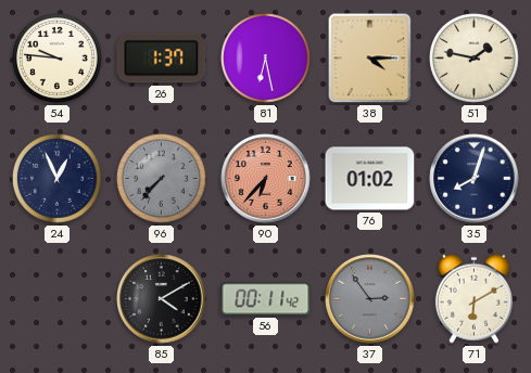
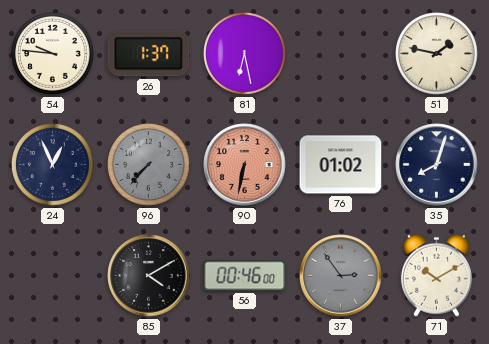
38: 4:15 -> none
90: 6:37 -> 6:32
56: 00:11 -> 00:46
71: 6:10 -> 10:10
